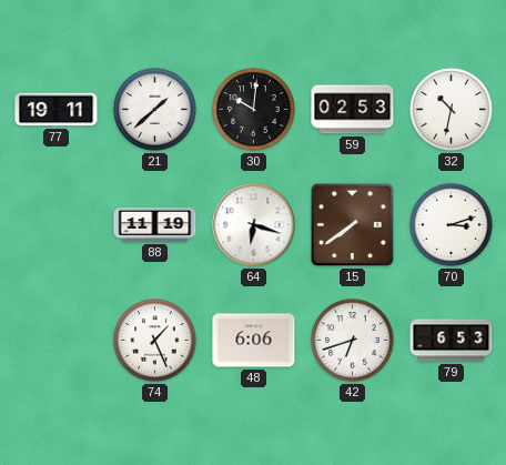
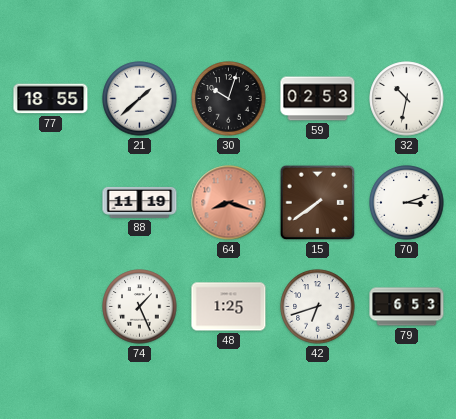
77: 19:11 -> 18:55
30: 10:01 -> 10:03
64: 6:18 -> 8:18
64 dial: white -> salmon
48: 6:06 -> 1:25
